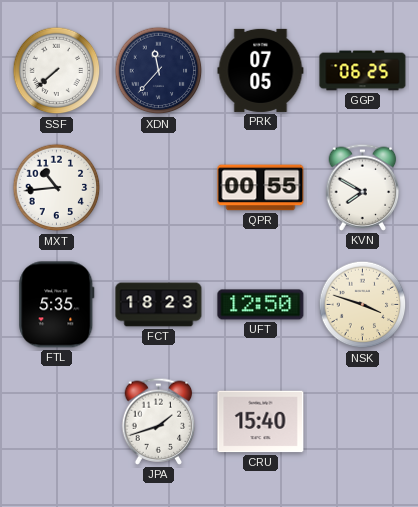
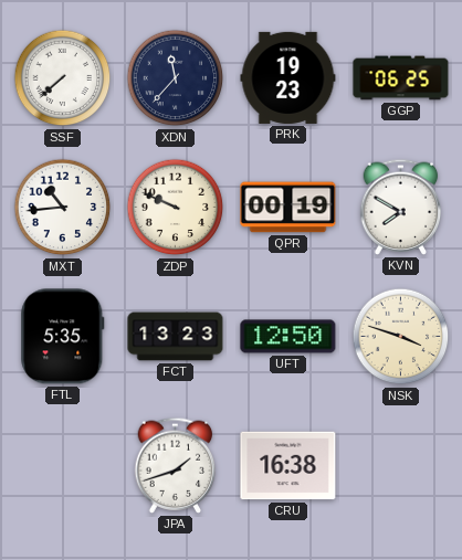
PRK: 07:05 -> 19:23
ZDP: none -> 9:49
QPR: 00:55 -> 00:19
FCT: 18:23 -> 13:23
CRU: 15:40 -> 16:38
